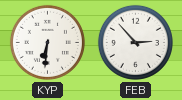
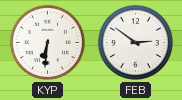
FEB: 2:53 -> 2:51
